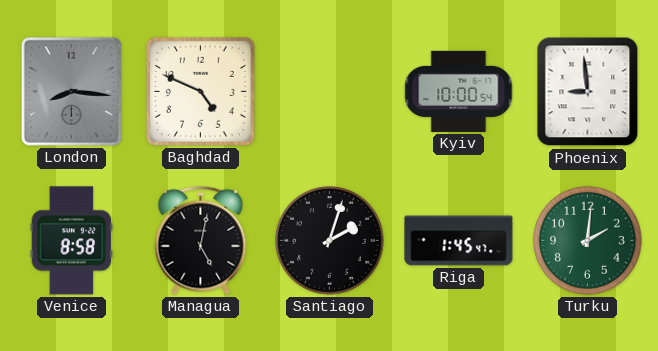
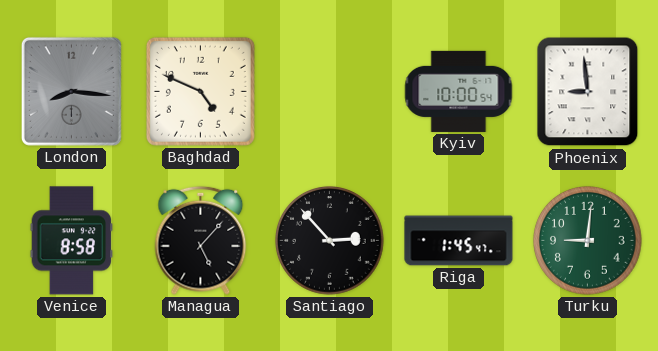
Managua: 5:02 -> 5:07
Santiago: 2:03 -> 2:53
Turku: 2:01 -> 9:01
